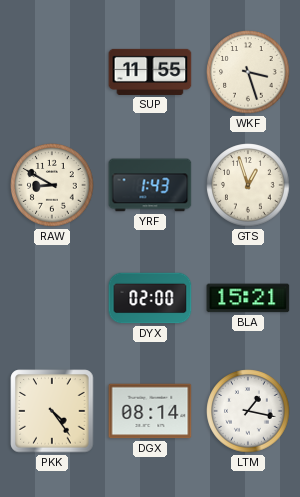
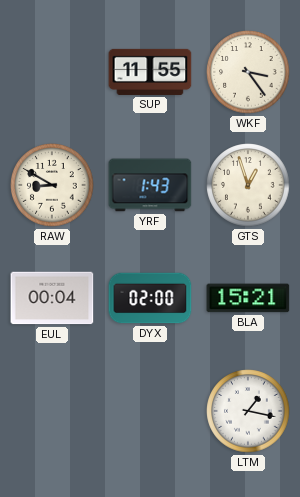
WKF: 3:27 -> 3:24
EUL: none -> 00:04
PKK: 4:24 -> none
DGX: 08:14 -> none
